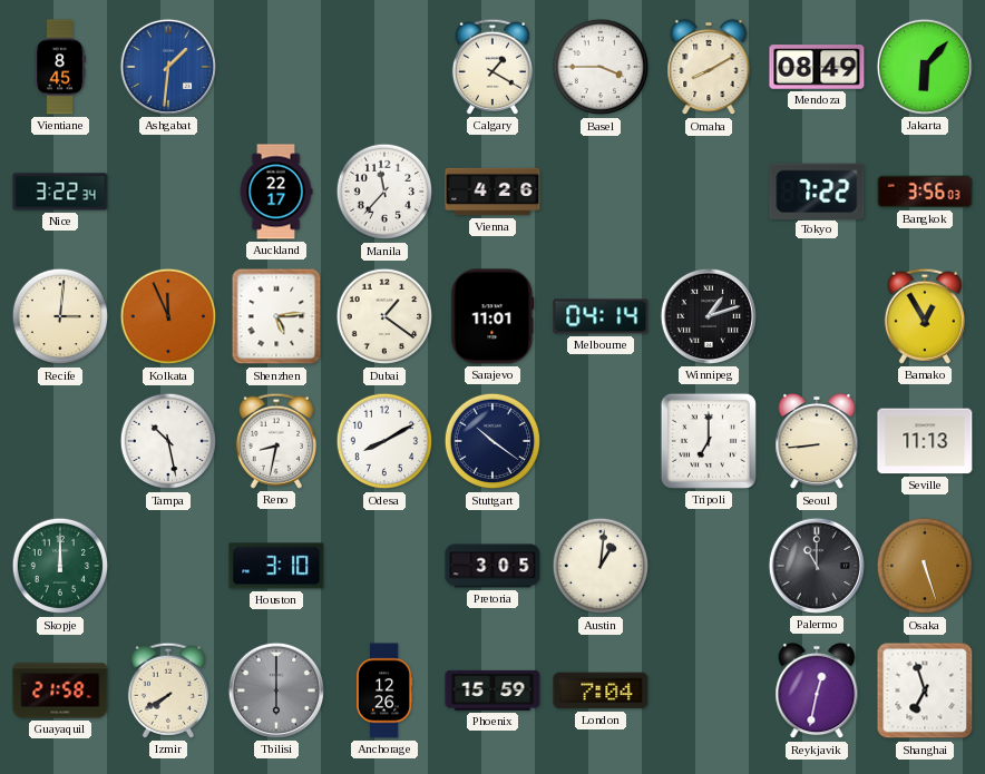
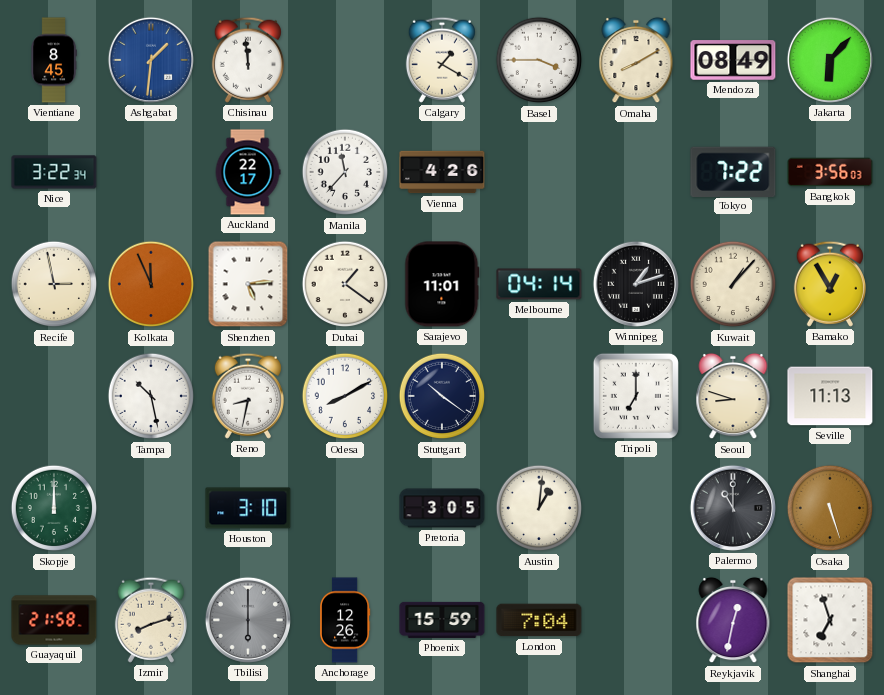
Chisinau: none -> 11:59
Recife: 3:01 -> 2:58
Kuwait: none -> 1:07
Seoul: 8:44 -> 8:48
Izmir: 7:40 -> 8:12
